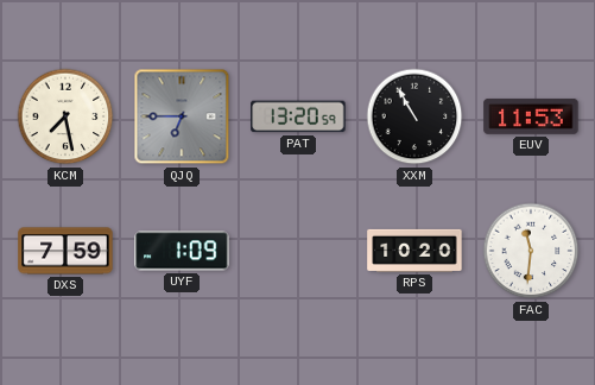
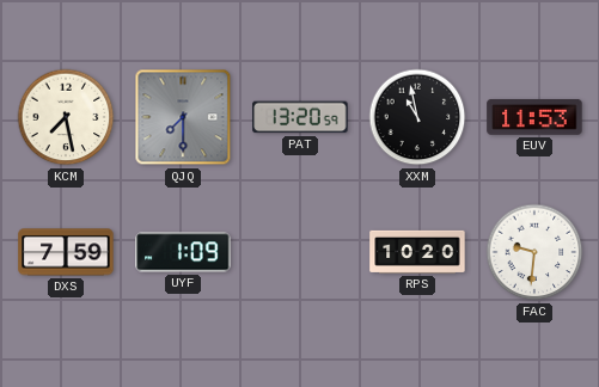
QJQ: 6:45 -> 7:30
XXM: 10:55 -> 10:58
FAC: 11:31 -> 9:31
